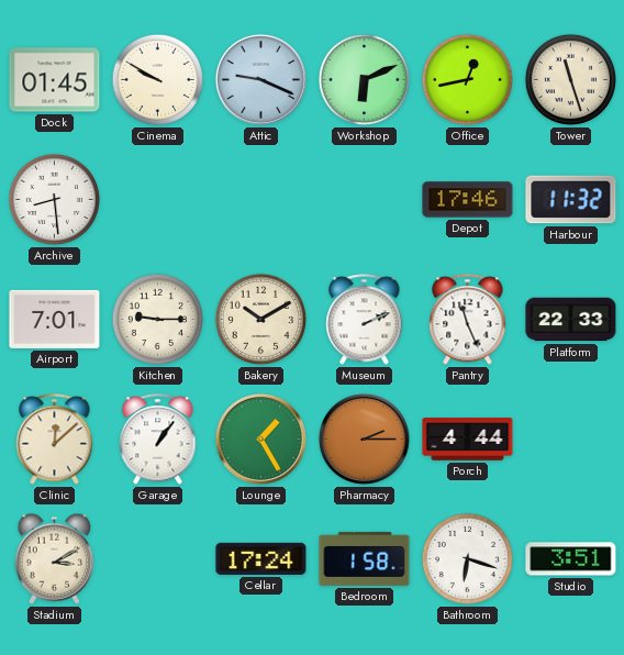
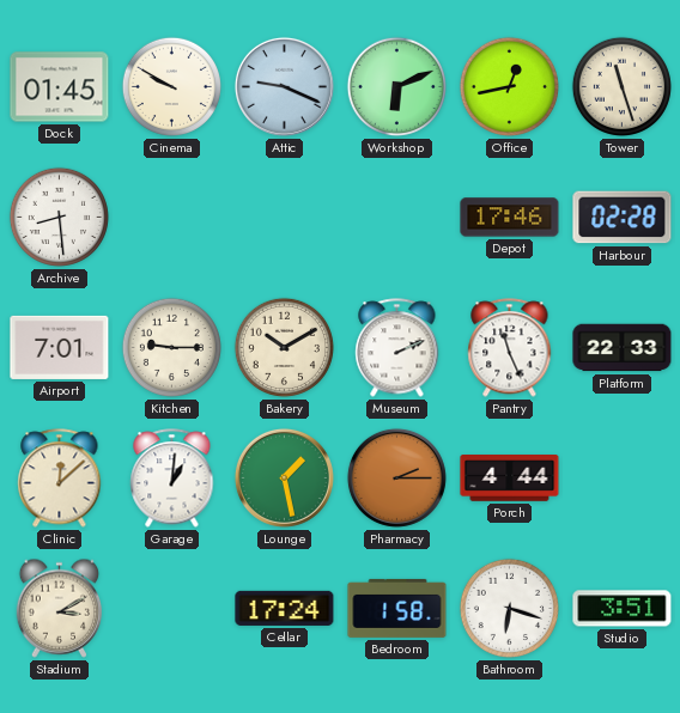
Harbour: 11:32 -> 02:28
Garage: 1:06 -> 1:01
Lounge: 1:25 -> 1:28
